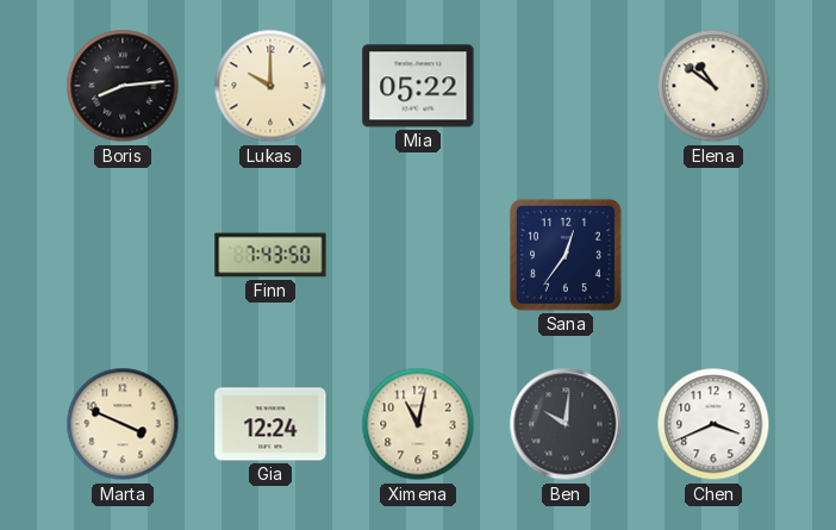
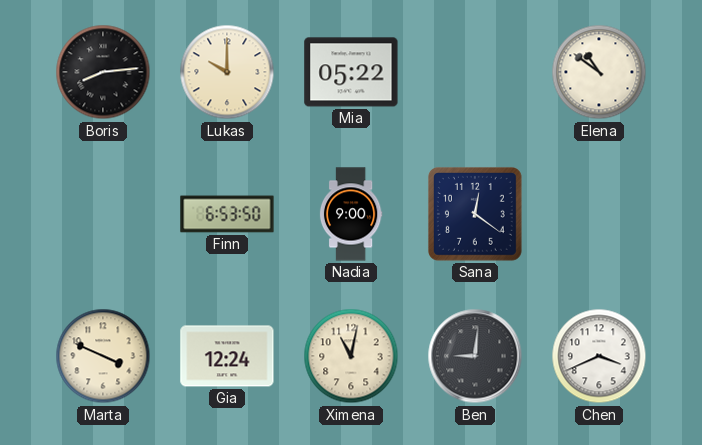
Finn: 7:43 -> 6:53
Nadia: none -> 9:00
Sana: 12:36 -> 12:21
Ben: 10:01 -> 9:01
